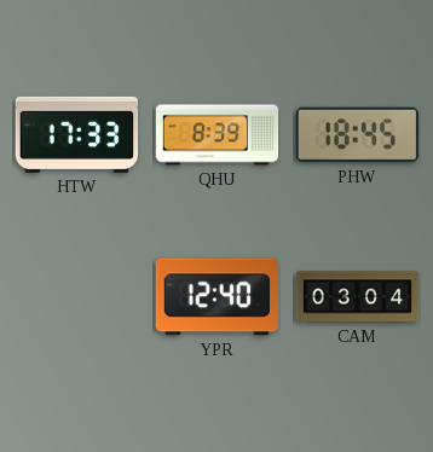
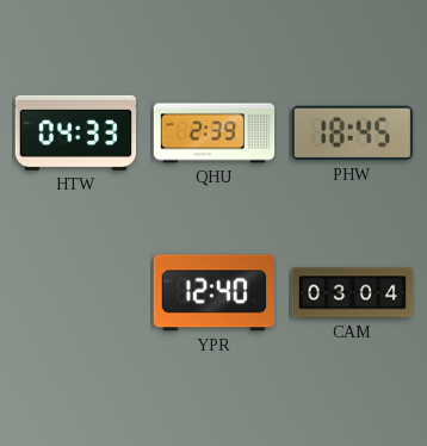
HTW: 17:33 -> 04:33
QHU: 8:39 -> 2:39
